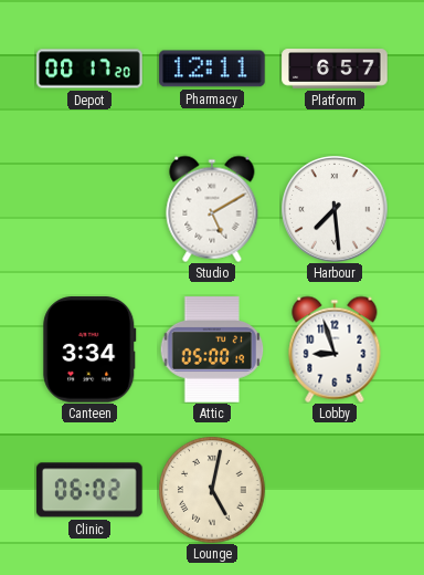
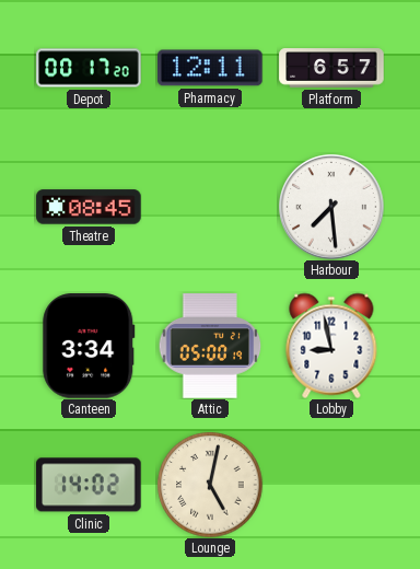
Theatre: none -> 08:45
Studio: 5:10 -> none
Lobby: 8:57 -> 8:58
Clinic: 06:02 -> 14:02
